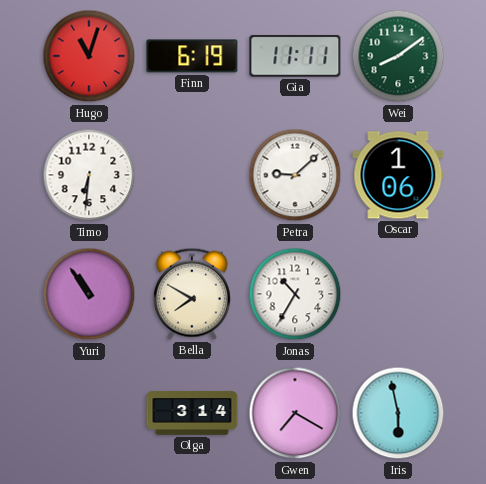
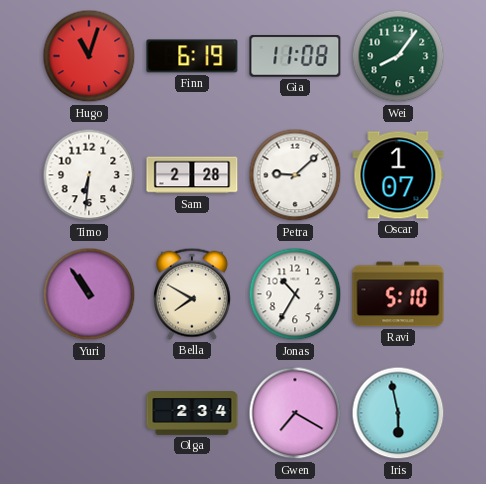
Gia: 11:11 -> 11:08
Wei: 8:09 -> 8:06
Sam: none -> 2:28
Oscar: 1:06 -> 1:07
Ravi: none -> 5:10
Olga: 3:14 -> 2:34
